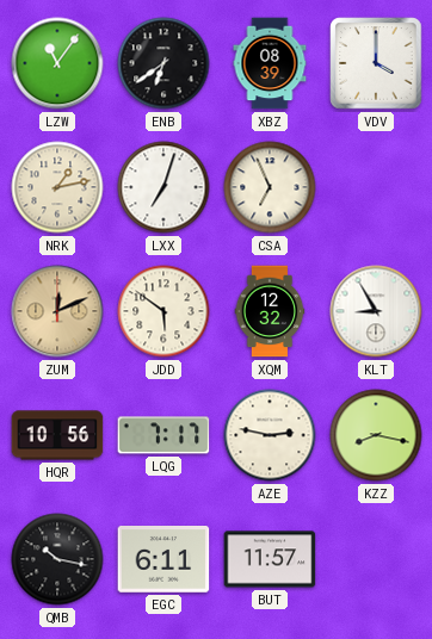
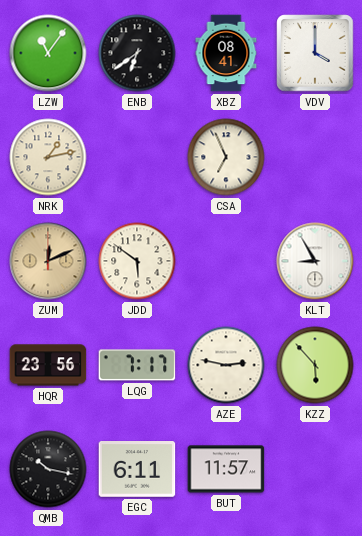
XBZ: 08:39 -> 08:41
LXX: 7:03 -> none
XQM: 12:32 -> none
HQR: 10:56 -> 23:56
KZZ: 8:17 -> 5:53
